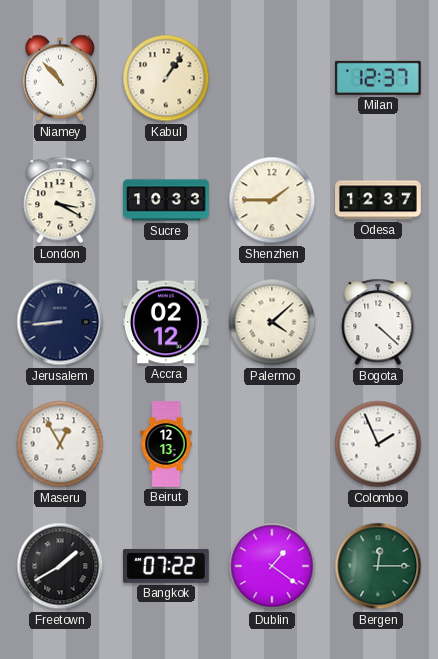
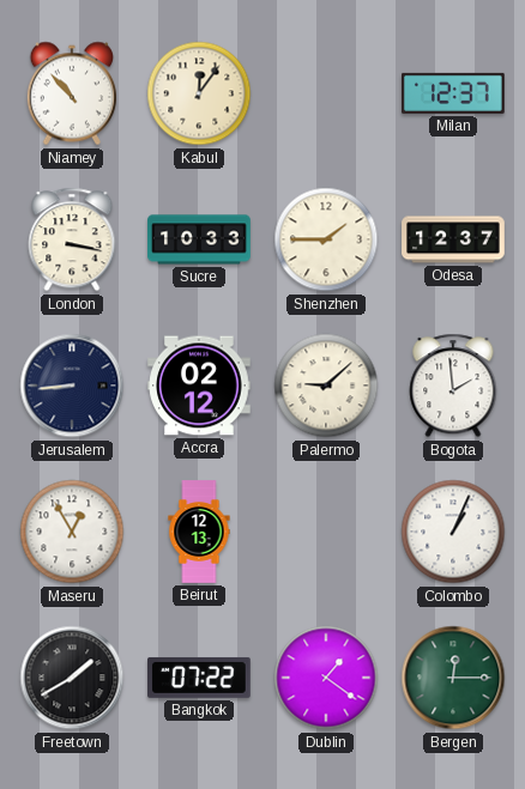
Kabul: 1:06 -> 12:06
London: 3:20 -> 3:17
Palermo: 4:08 -> 9:08
Bogota: 4:22 -> 1:59
Colombo: 1:56 -> 1:04
